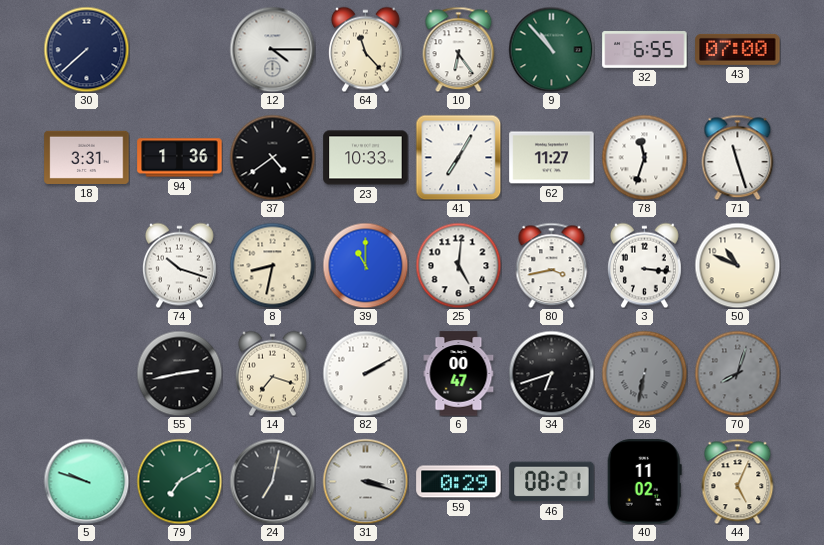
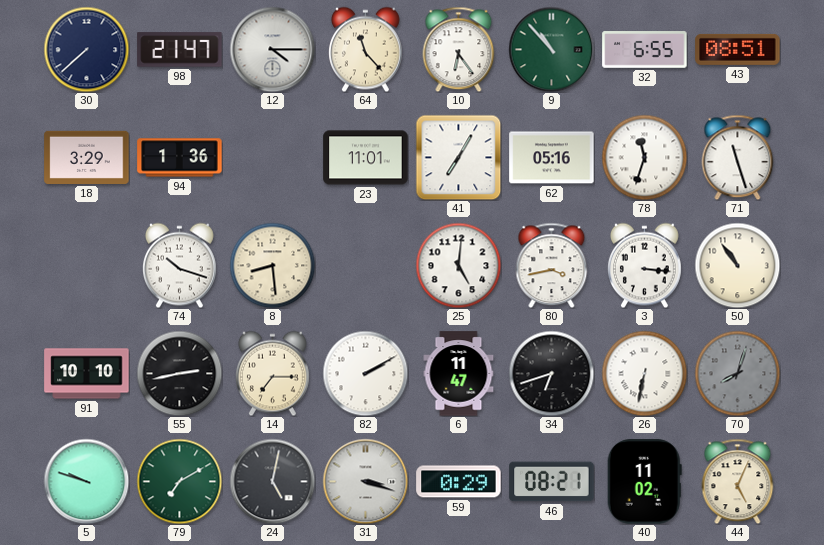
98: none -> 21:47
43: 07:00 -> 08:51
18: 3:31 -> 3:29
37: 4:39 -> none
23: 10:33 -> 11:01
62: 11:27 -> 05:16
8: 8:32 -> 8:29
39: 11:00 -> none
50: 10:49 -> 10:54
91: none -> 10:10
14: 7:18 -> 7:15
6: 00:47 -> 11:47
26 dial: grey -> white
24: 7:02 -> 5:02
